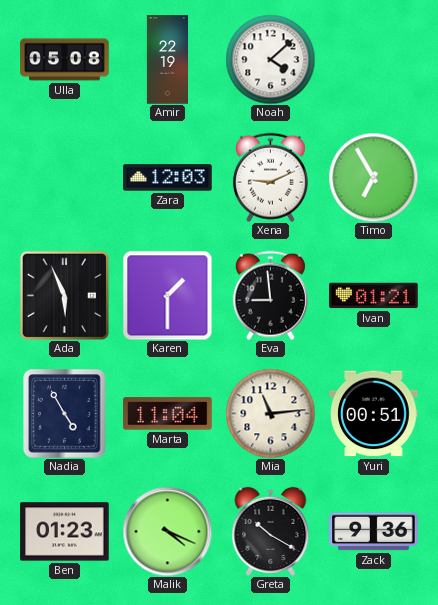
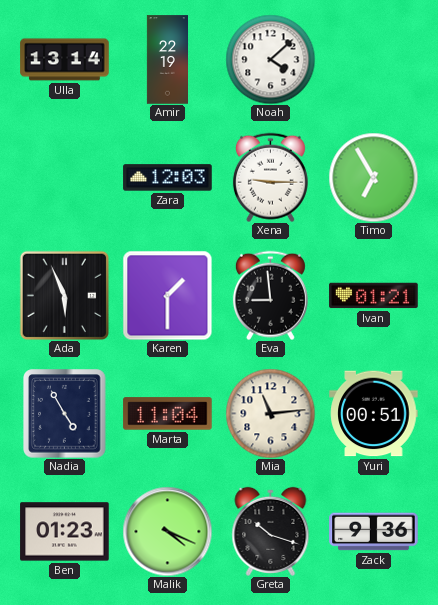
Ulla: 05:08 -> 13:14
Xena: 9:11 -> 9:15
Greta: 10:20 -> 10:18
